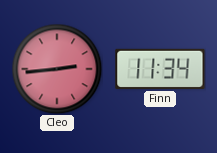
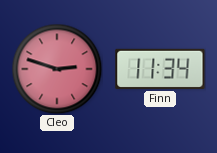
Cleo: 2:44 -> 2:48
